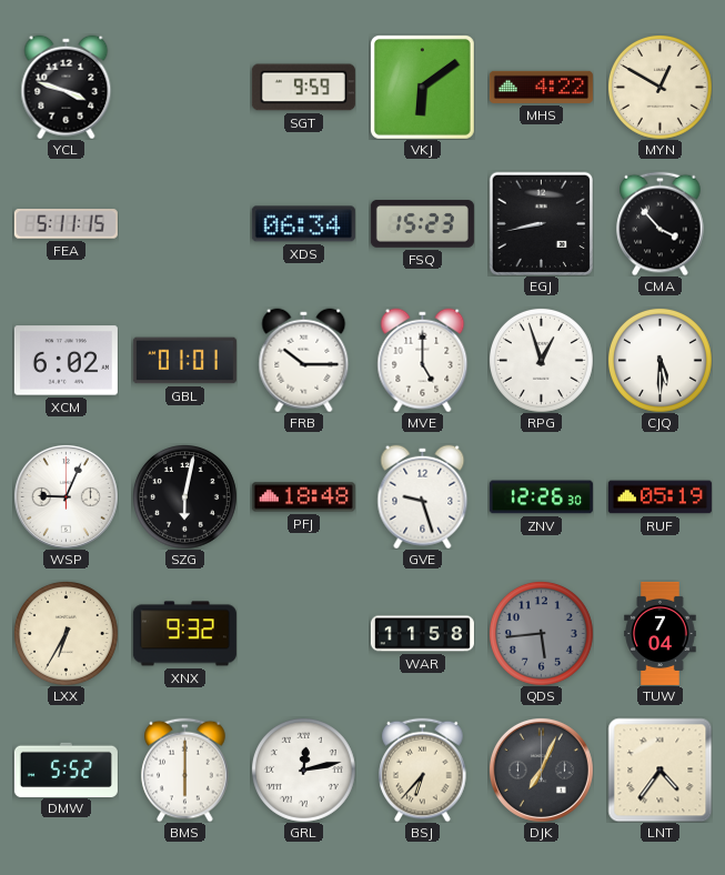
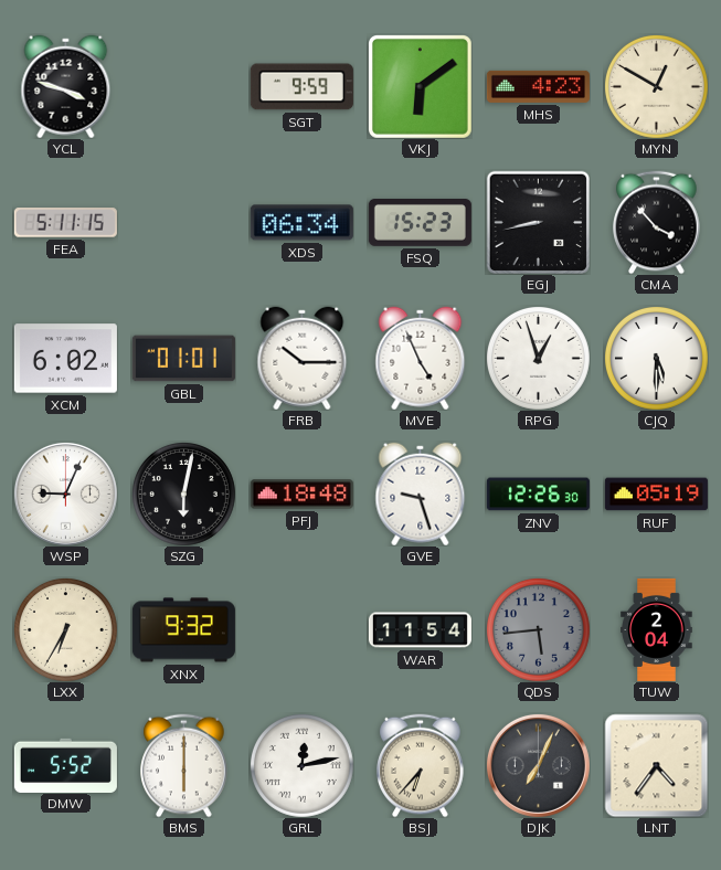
MHS: 4:22 -> 4:23
MVE: 5:00 -> 4:56
WAR: 11:58 -> 11:54
TUW: 7:04 -> 2:04
